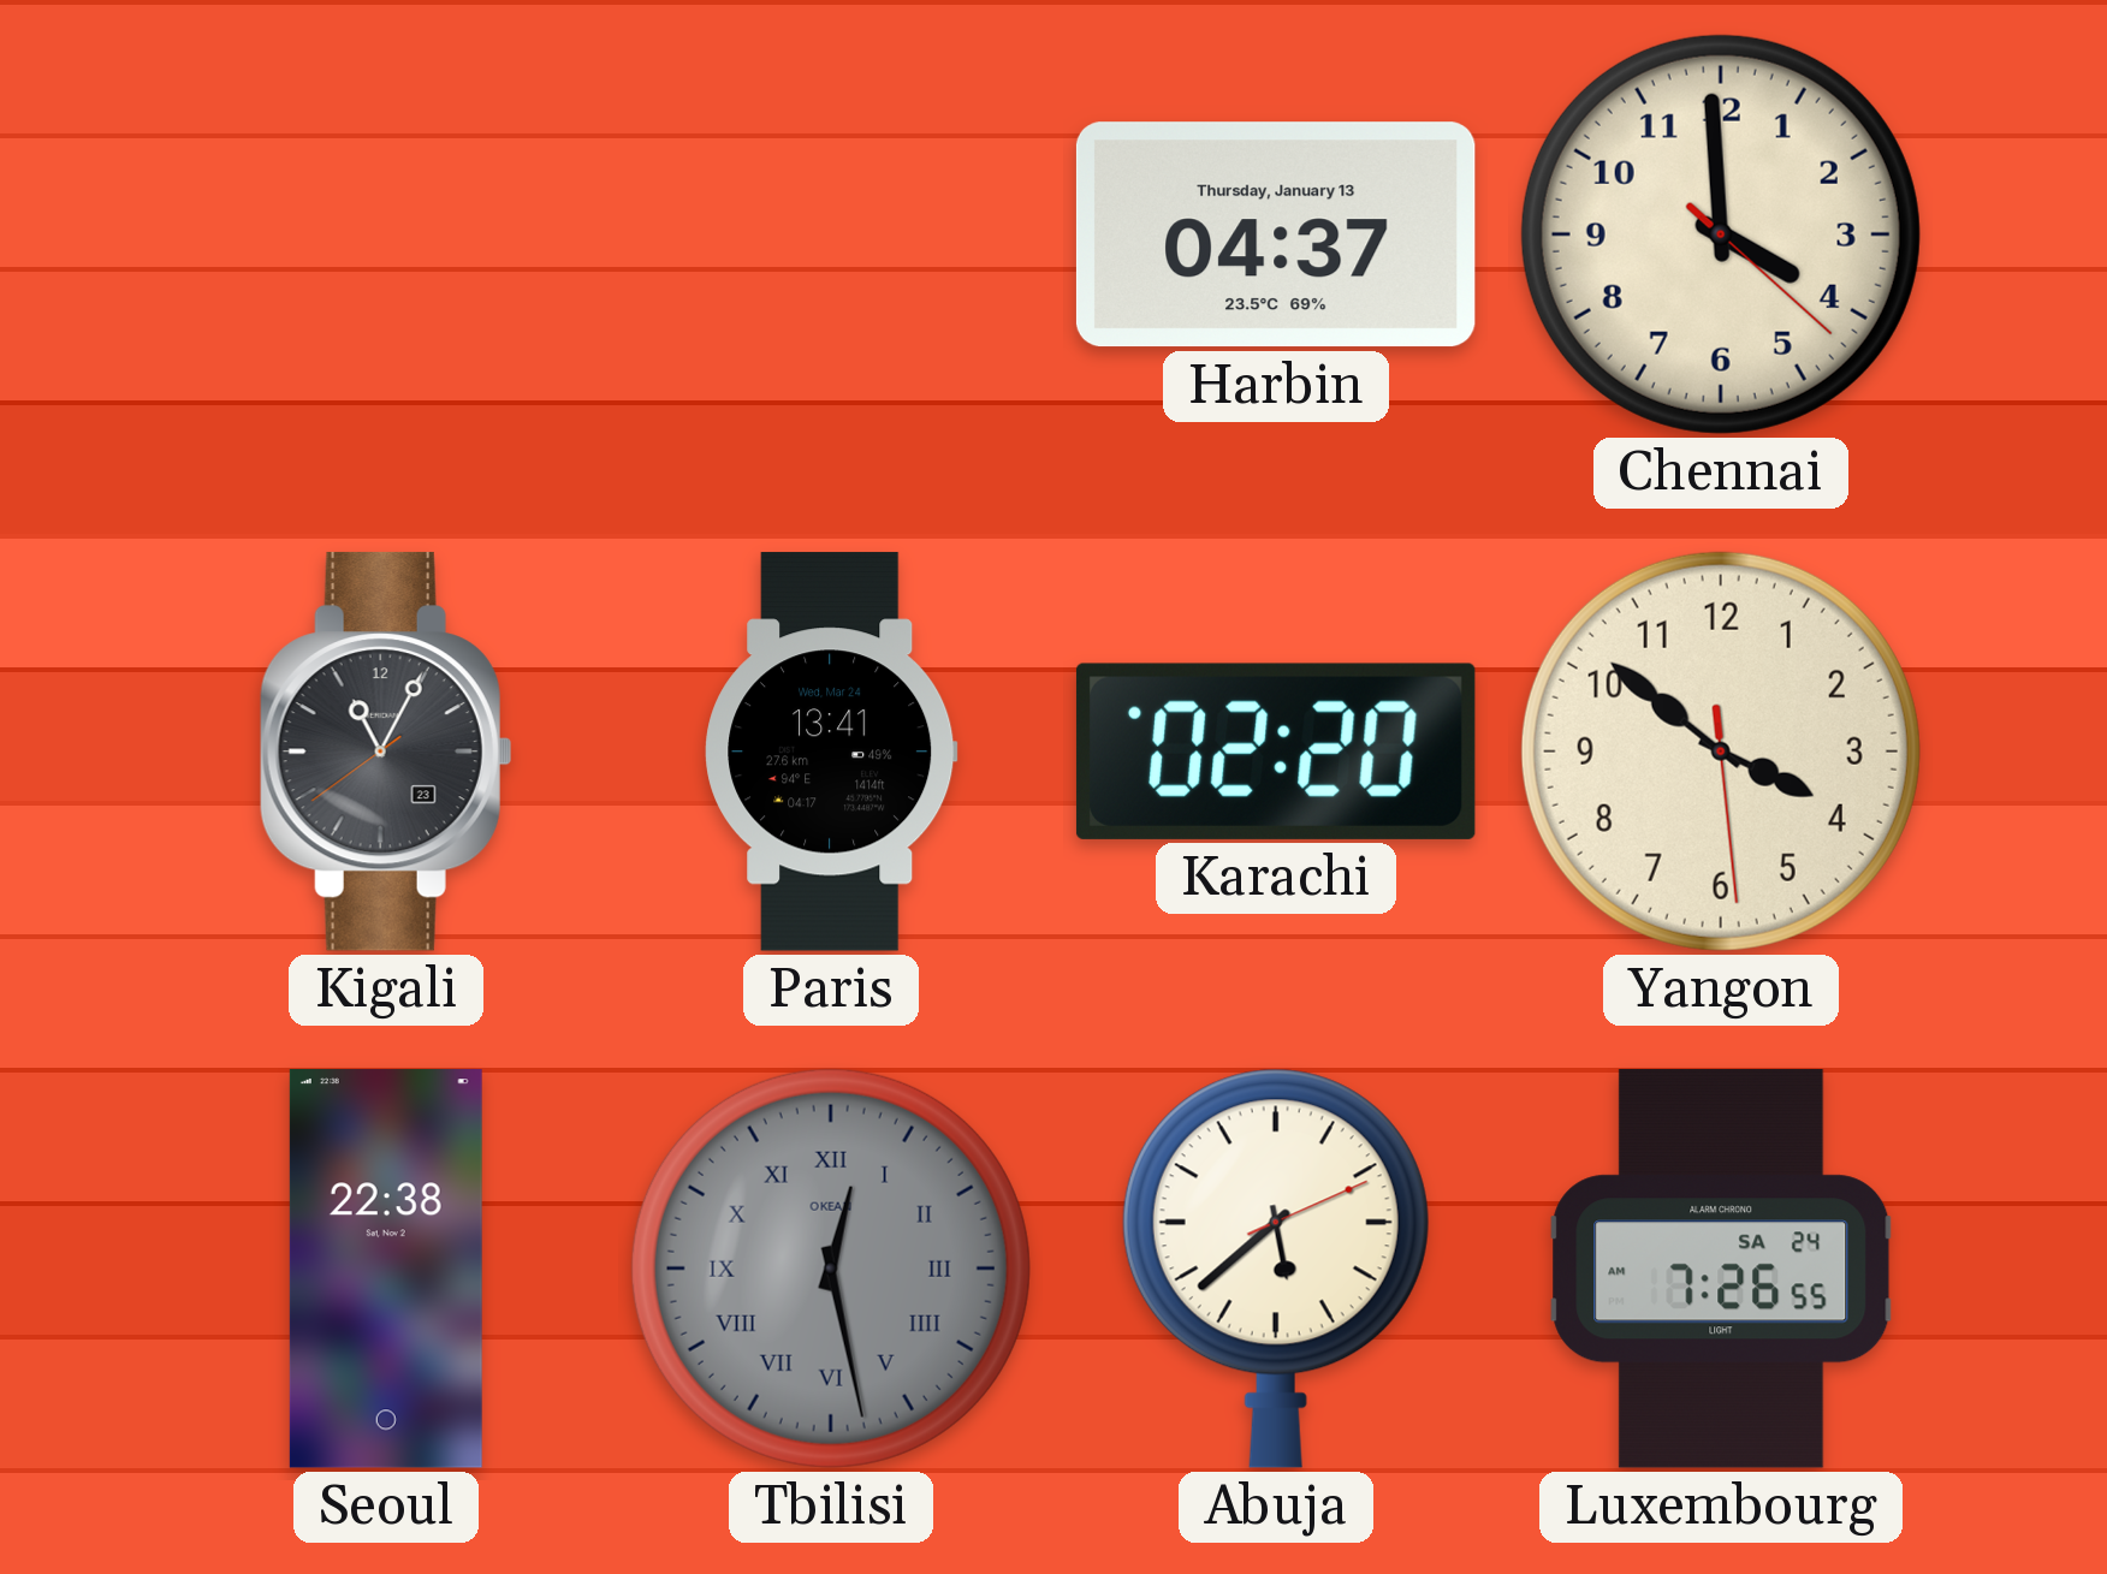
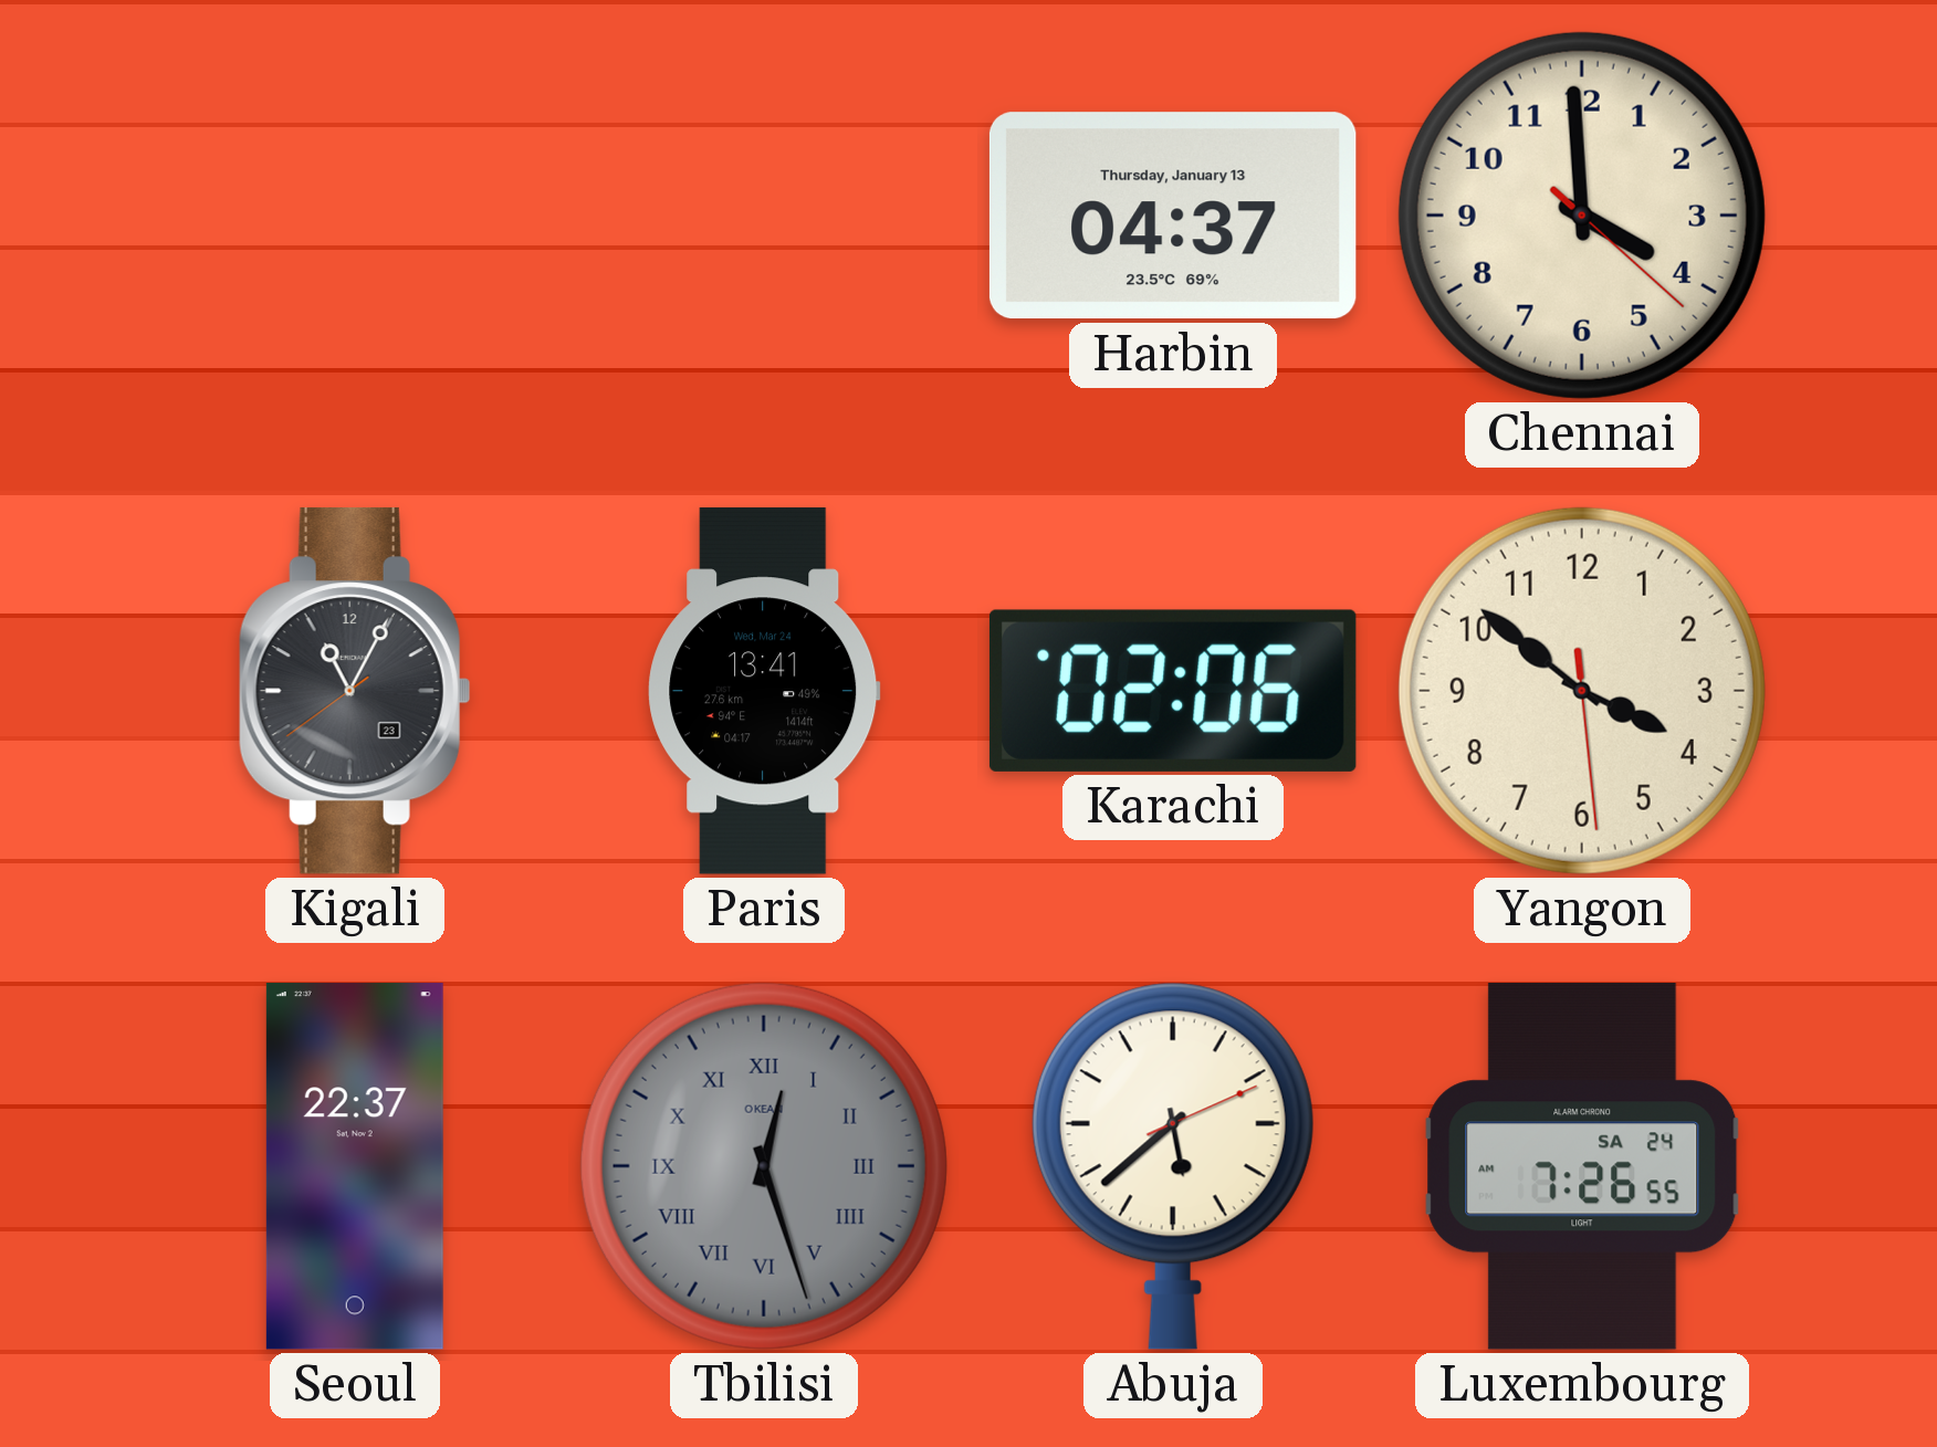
Karachi: 02:20 -> 02:06
Seoul: 22:38 -> 22:37
Tbilisi: 12:28 -> 12:27
